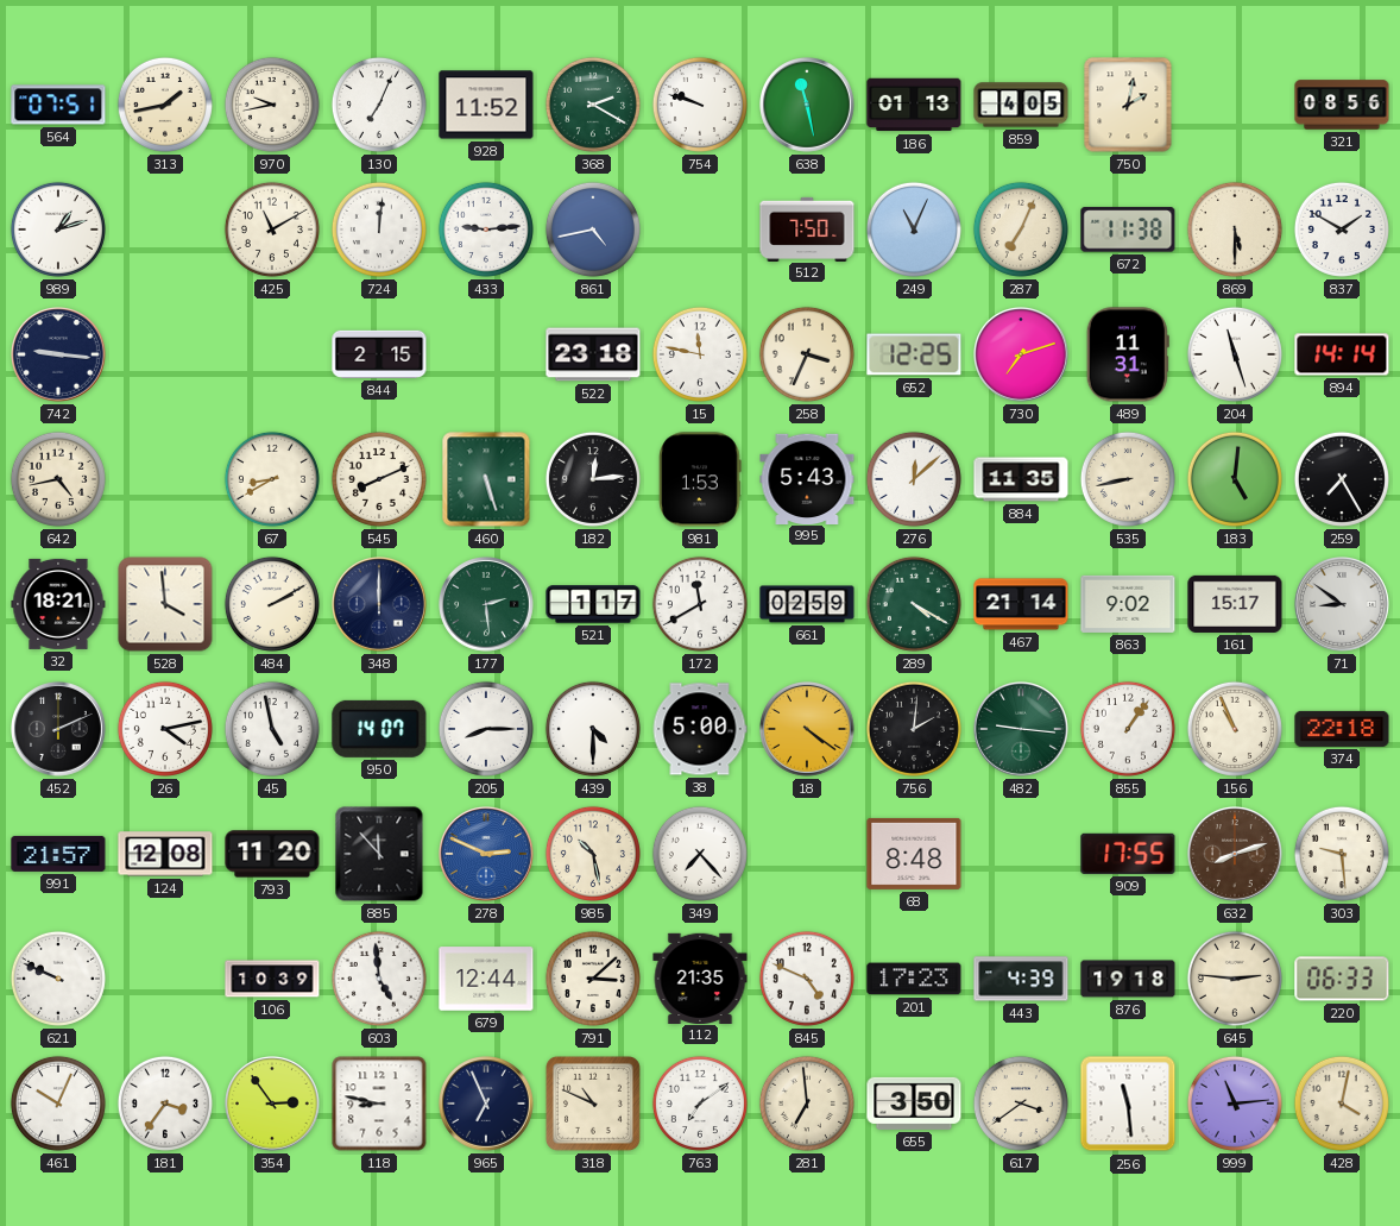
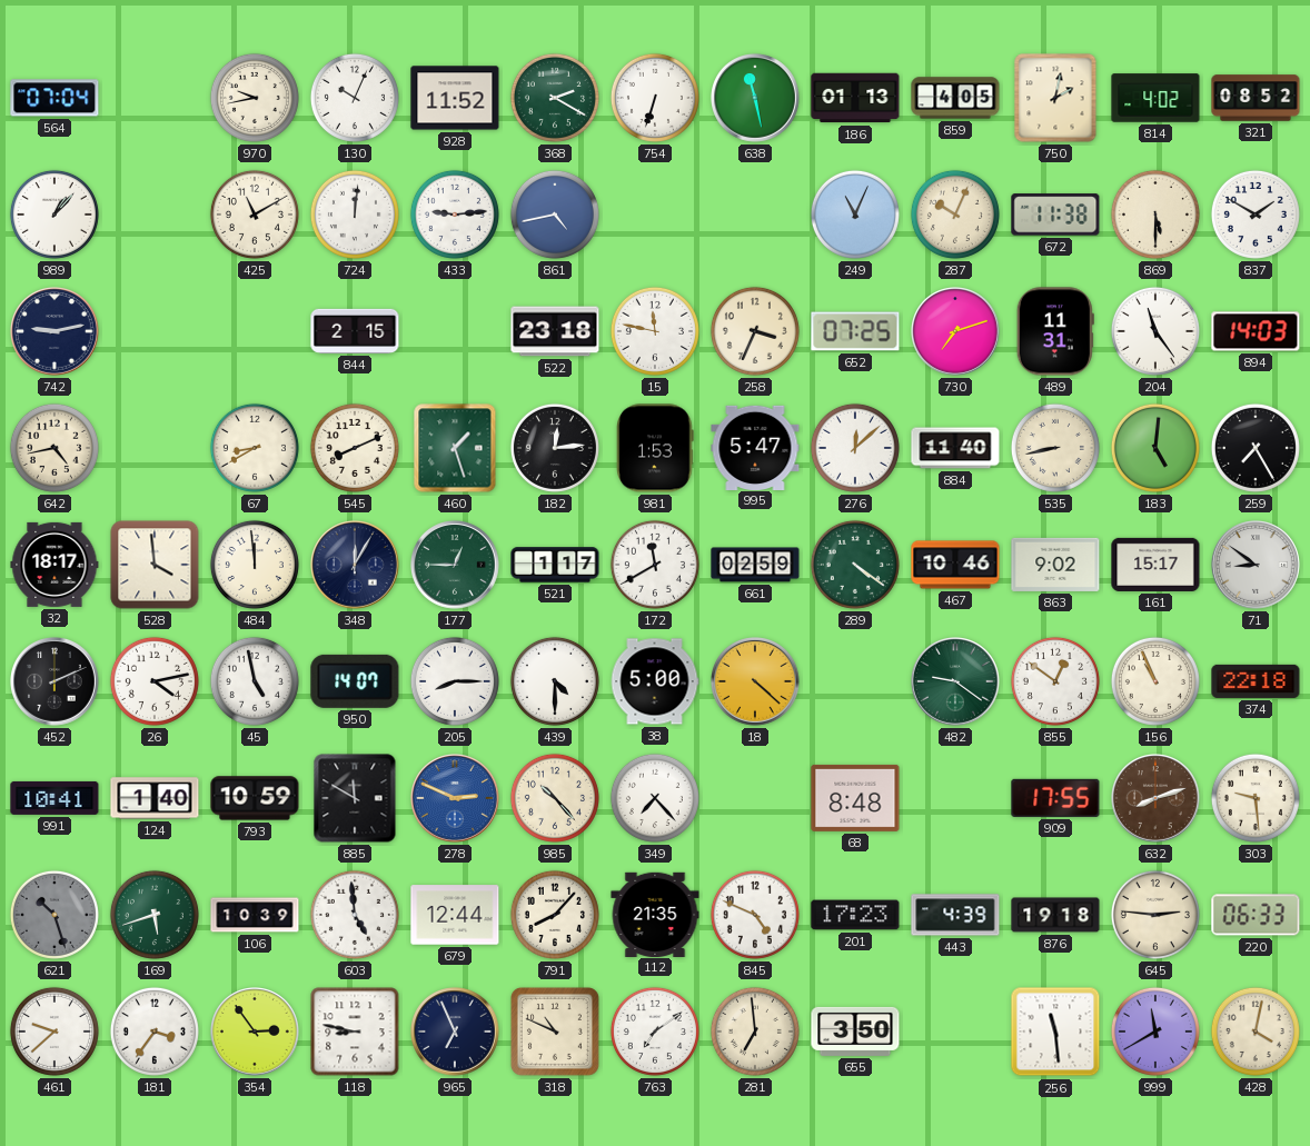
564: 07:51 -> 07:04
313: 1:43 -> none
130: 7:04 -> 10:04
754: 9:48 -> 6:33
814: none -> 4:02
321: 08:56 -> 08:52
989: 1:12 -> 1:07
512: 7:50 -> none
287: 7:04 -> 10:04
742: 9:16 -> 9:13
652: 12:25 -> 07:25
204: 11:27 -> 11:24
894: 14:14 -> 14:03
460: 5:27 -> 1:27
995: 5:43 -> 5:47
884: 11:35 -> 11:40
32: 18:21 -> 18:17
484: 2:10 -> 11:59
348: 12:00 -> 12:05
177: 2:29 -> 12:45
289: 4:20 -> 4:21
467: 21:14 -> 10:46
18: 4:21 -> 4:22
756: 2:01 -> none
482: 9:16 -> 9:21
855: 1:06 -> 12:51
991: 21:57 -> 10:41
124: 12:08 -> 1:40
793: 11:20 -> 10:59
885: 11:53 -> 11:50
985: 10:28 -> 10:23
621: 9:49 -> 10:27
621 dial: white -> grey
169: none -> 5:42
791: 3:08 -> 8:07
461: 10:04 -> 9:38
617: 3:39 -> none
999: 11:14 -> 11:40
